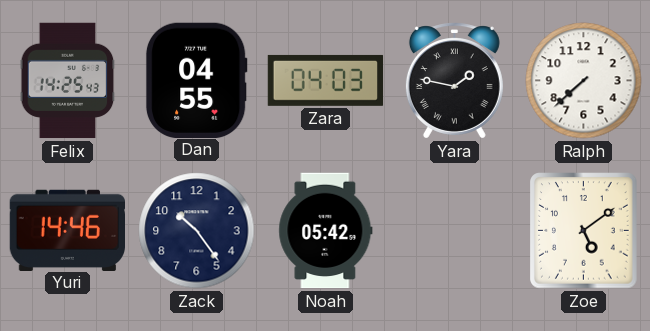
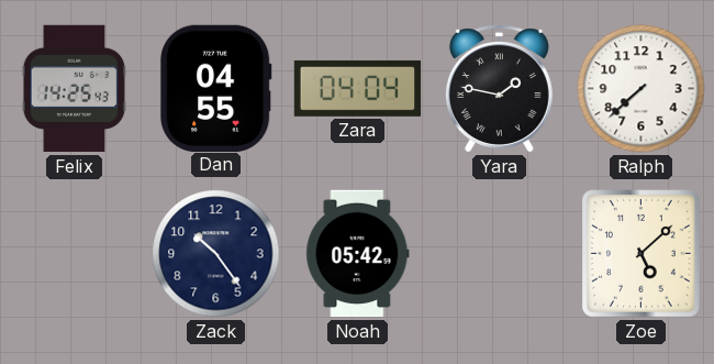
Zara: 04:03 -> 04:04
Yuri: 14:46 -> none
Zoe: 5:09 -> 5:08
